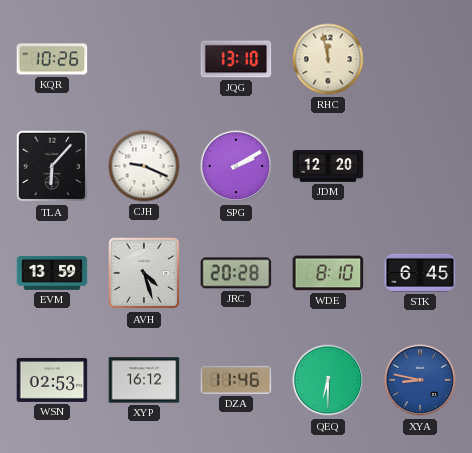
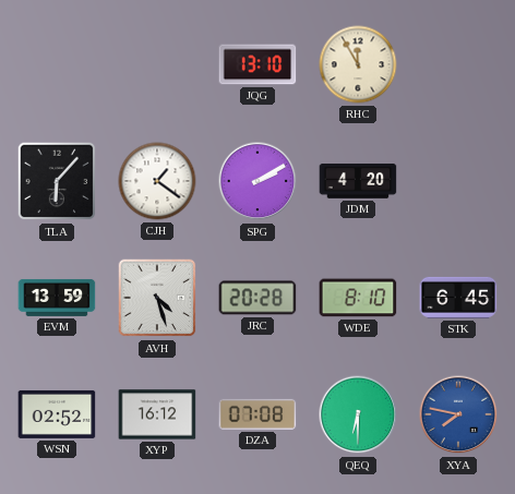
KQR: 10:26 -> none
RHC: 11:58 -> 11:55
CJH: 9:19 -> 1:21
JDM: 12:20 -> 4:20
WSN: 02:53 -> 02:52
DZA: 11:46 -> 07:08
XYA: 8:47 -> 7:47
